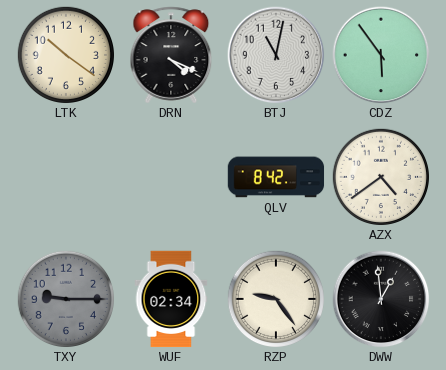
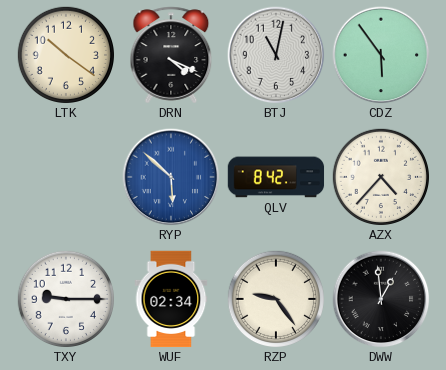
RYP: none -> 5:52
AZX: 4:39 -> 4:37
TXY dial: grey -> white
